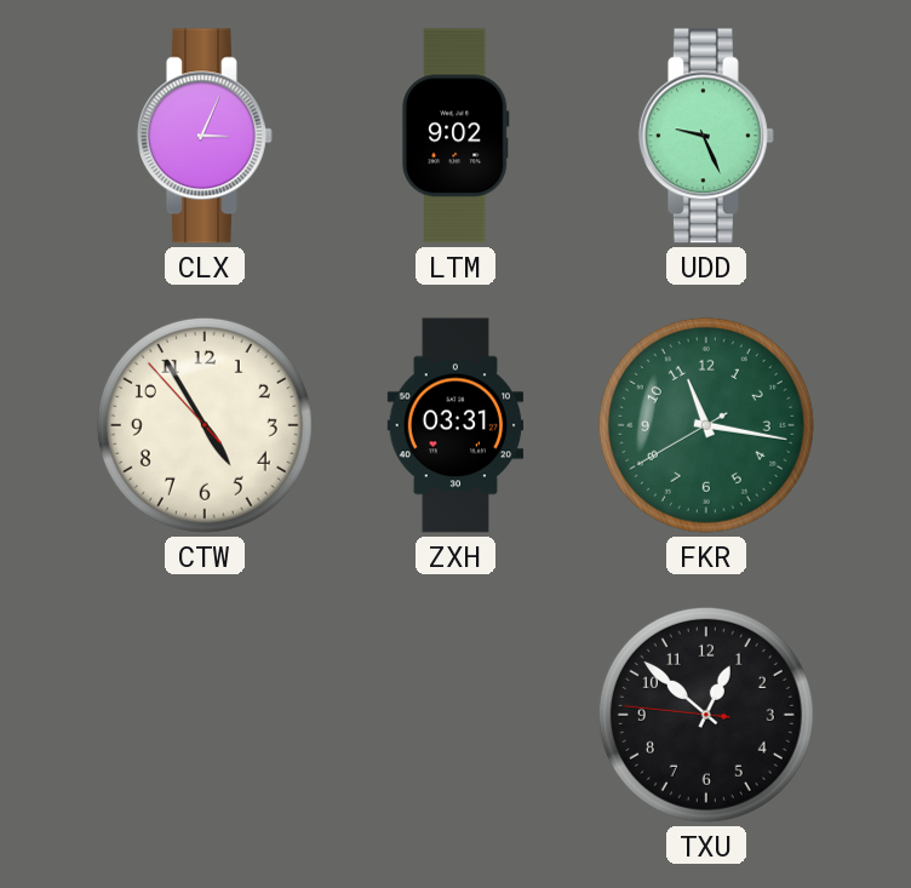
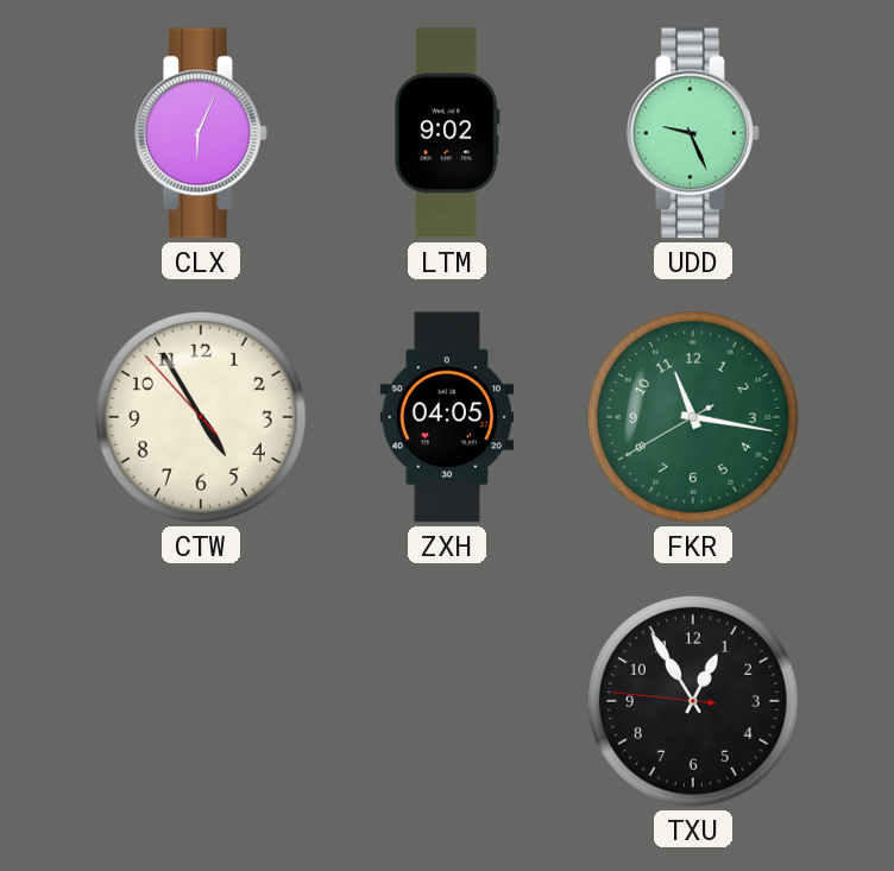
CLX: 3:04 -> 6:04
ZXH: 03:31 -> 04:05
TXU: 12:51 -> 12:54
